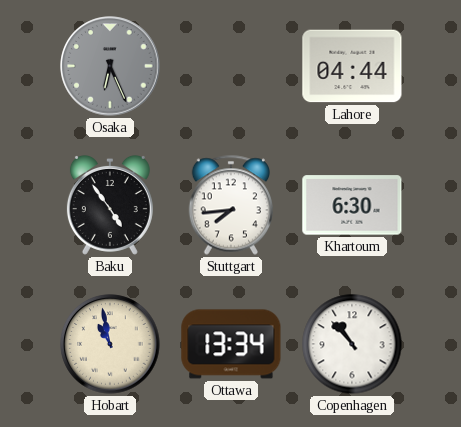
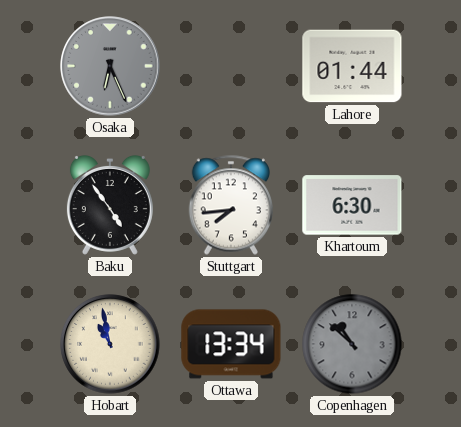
Lahore: 04:44 -> 01:44
Copenhagen: 10:53 -> 10:52
Copenhagen dial: white -> grey
